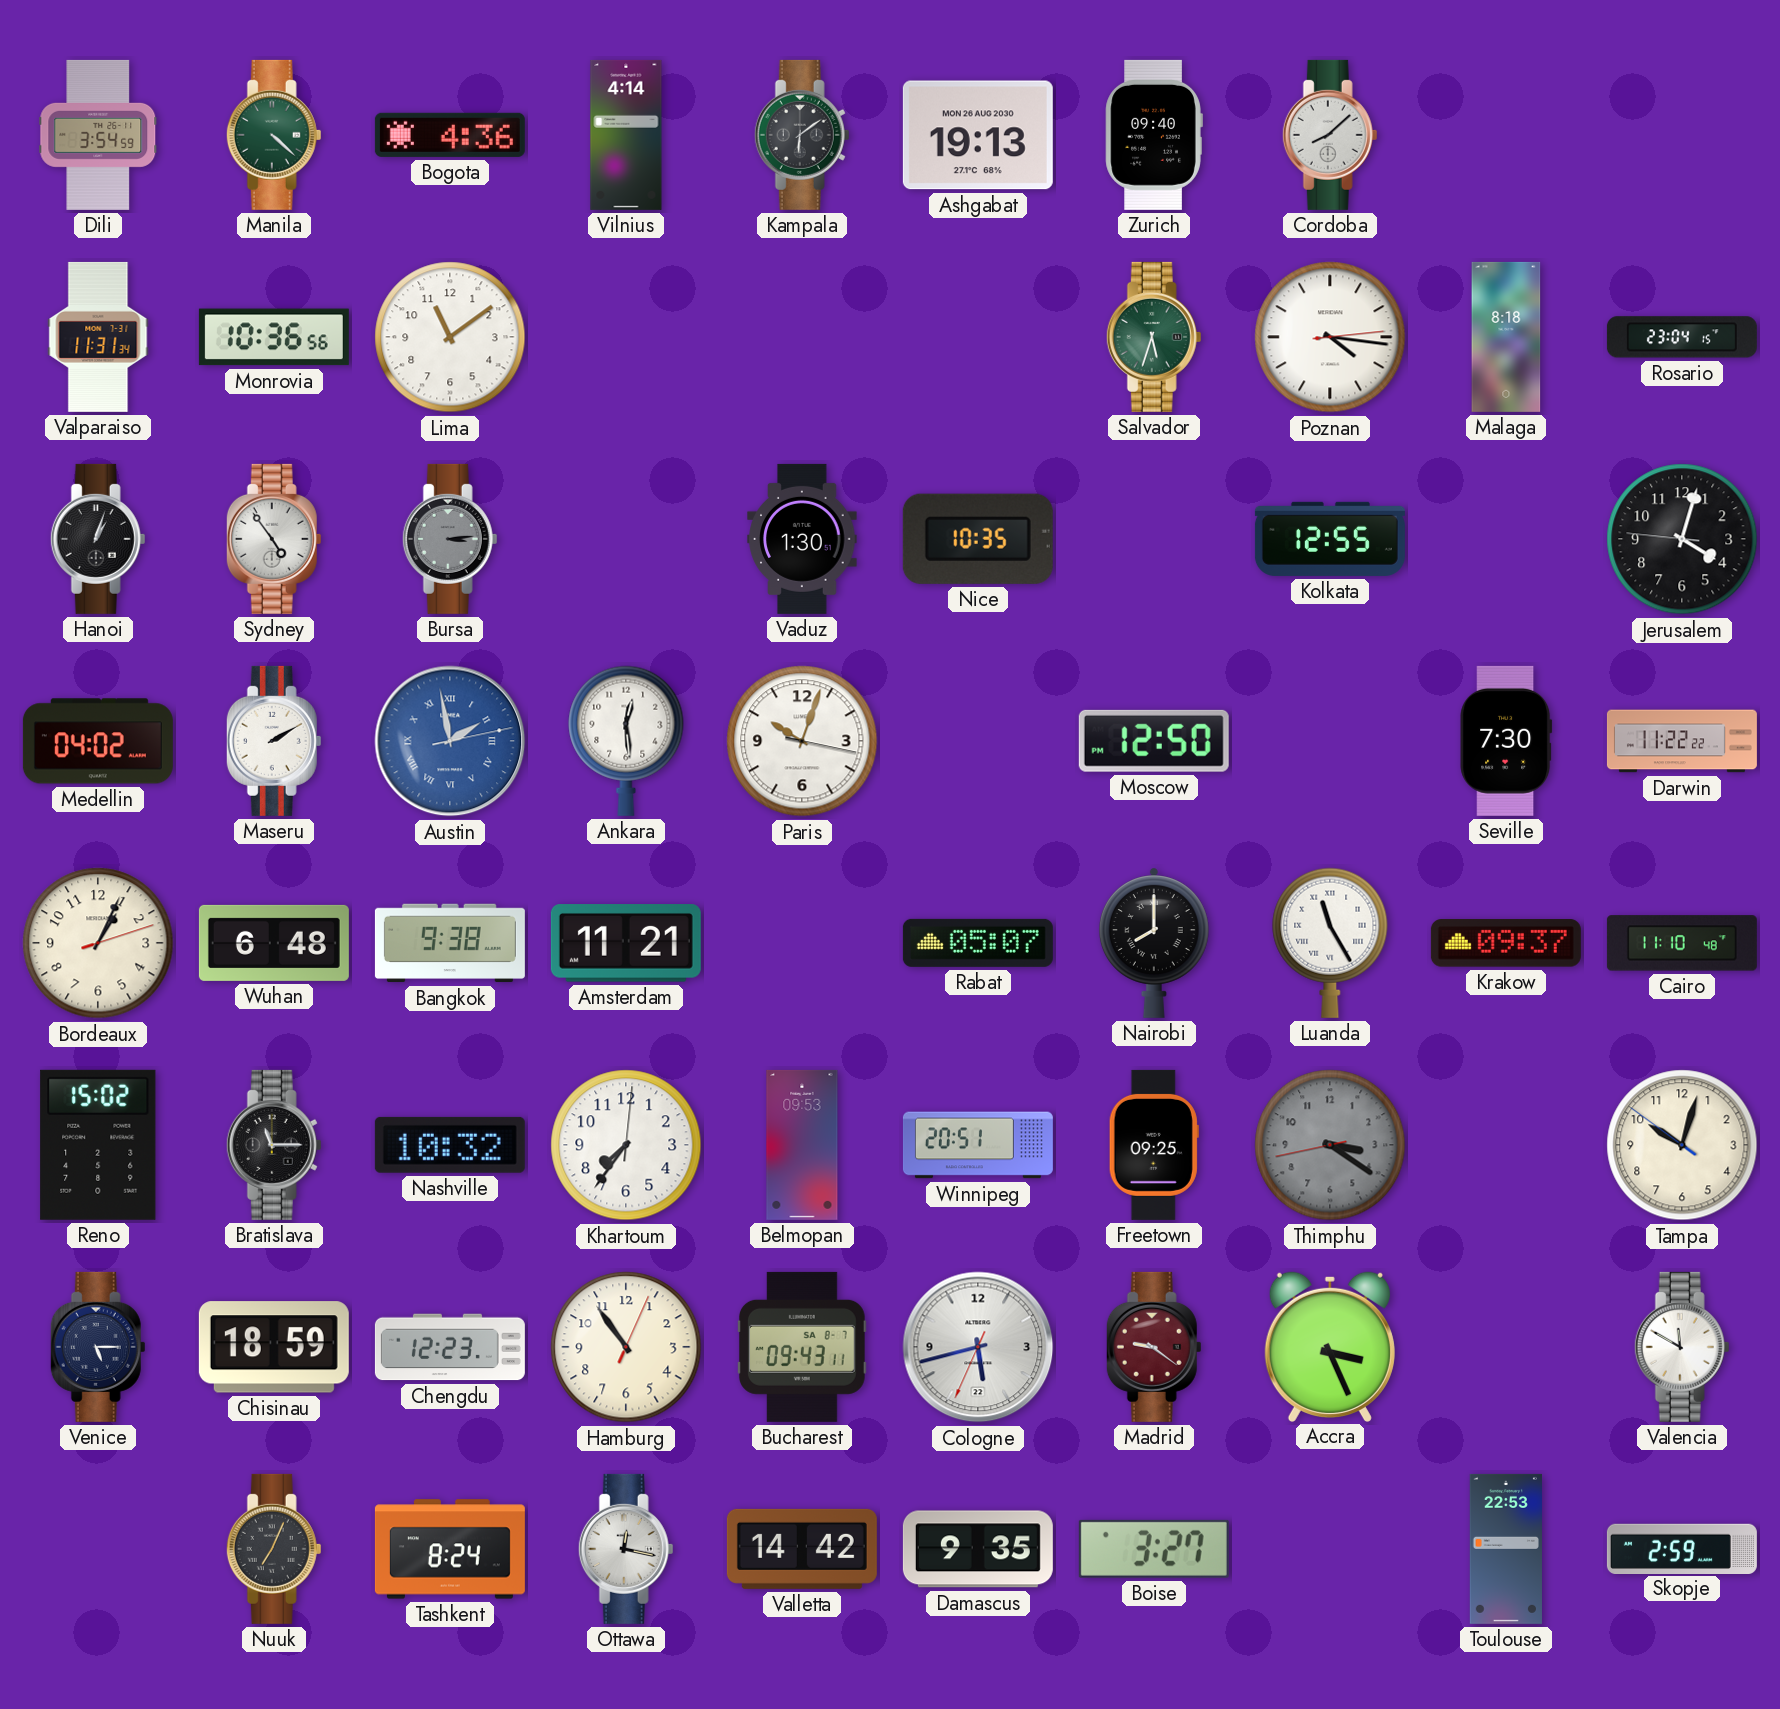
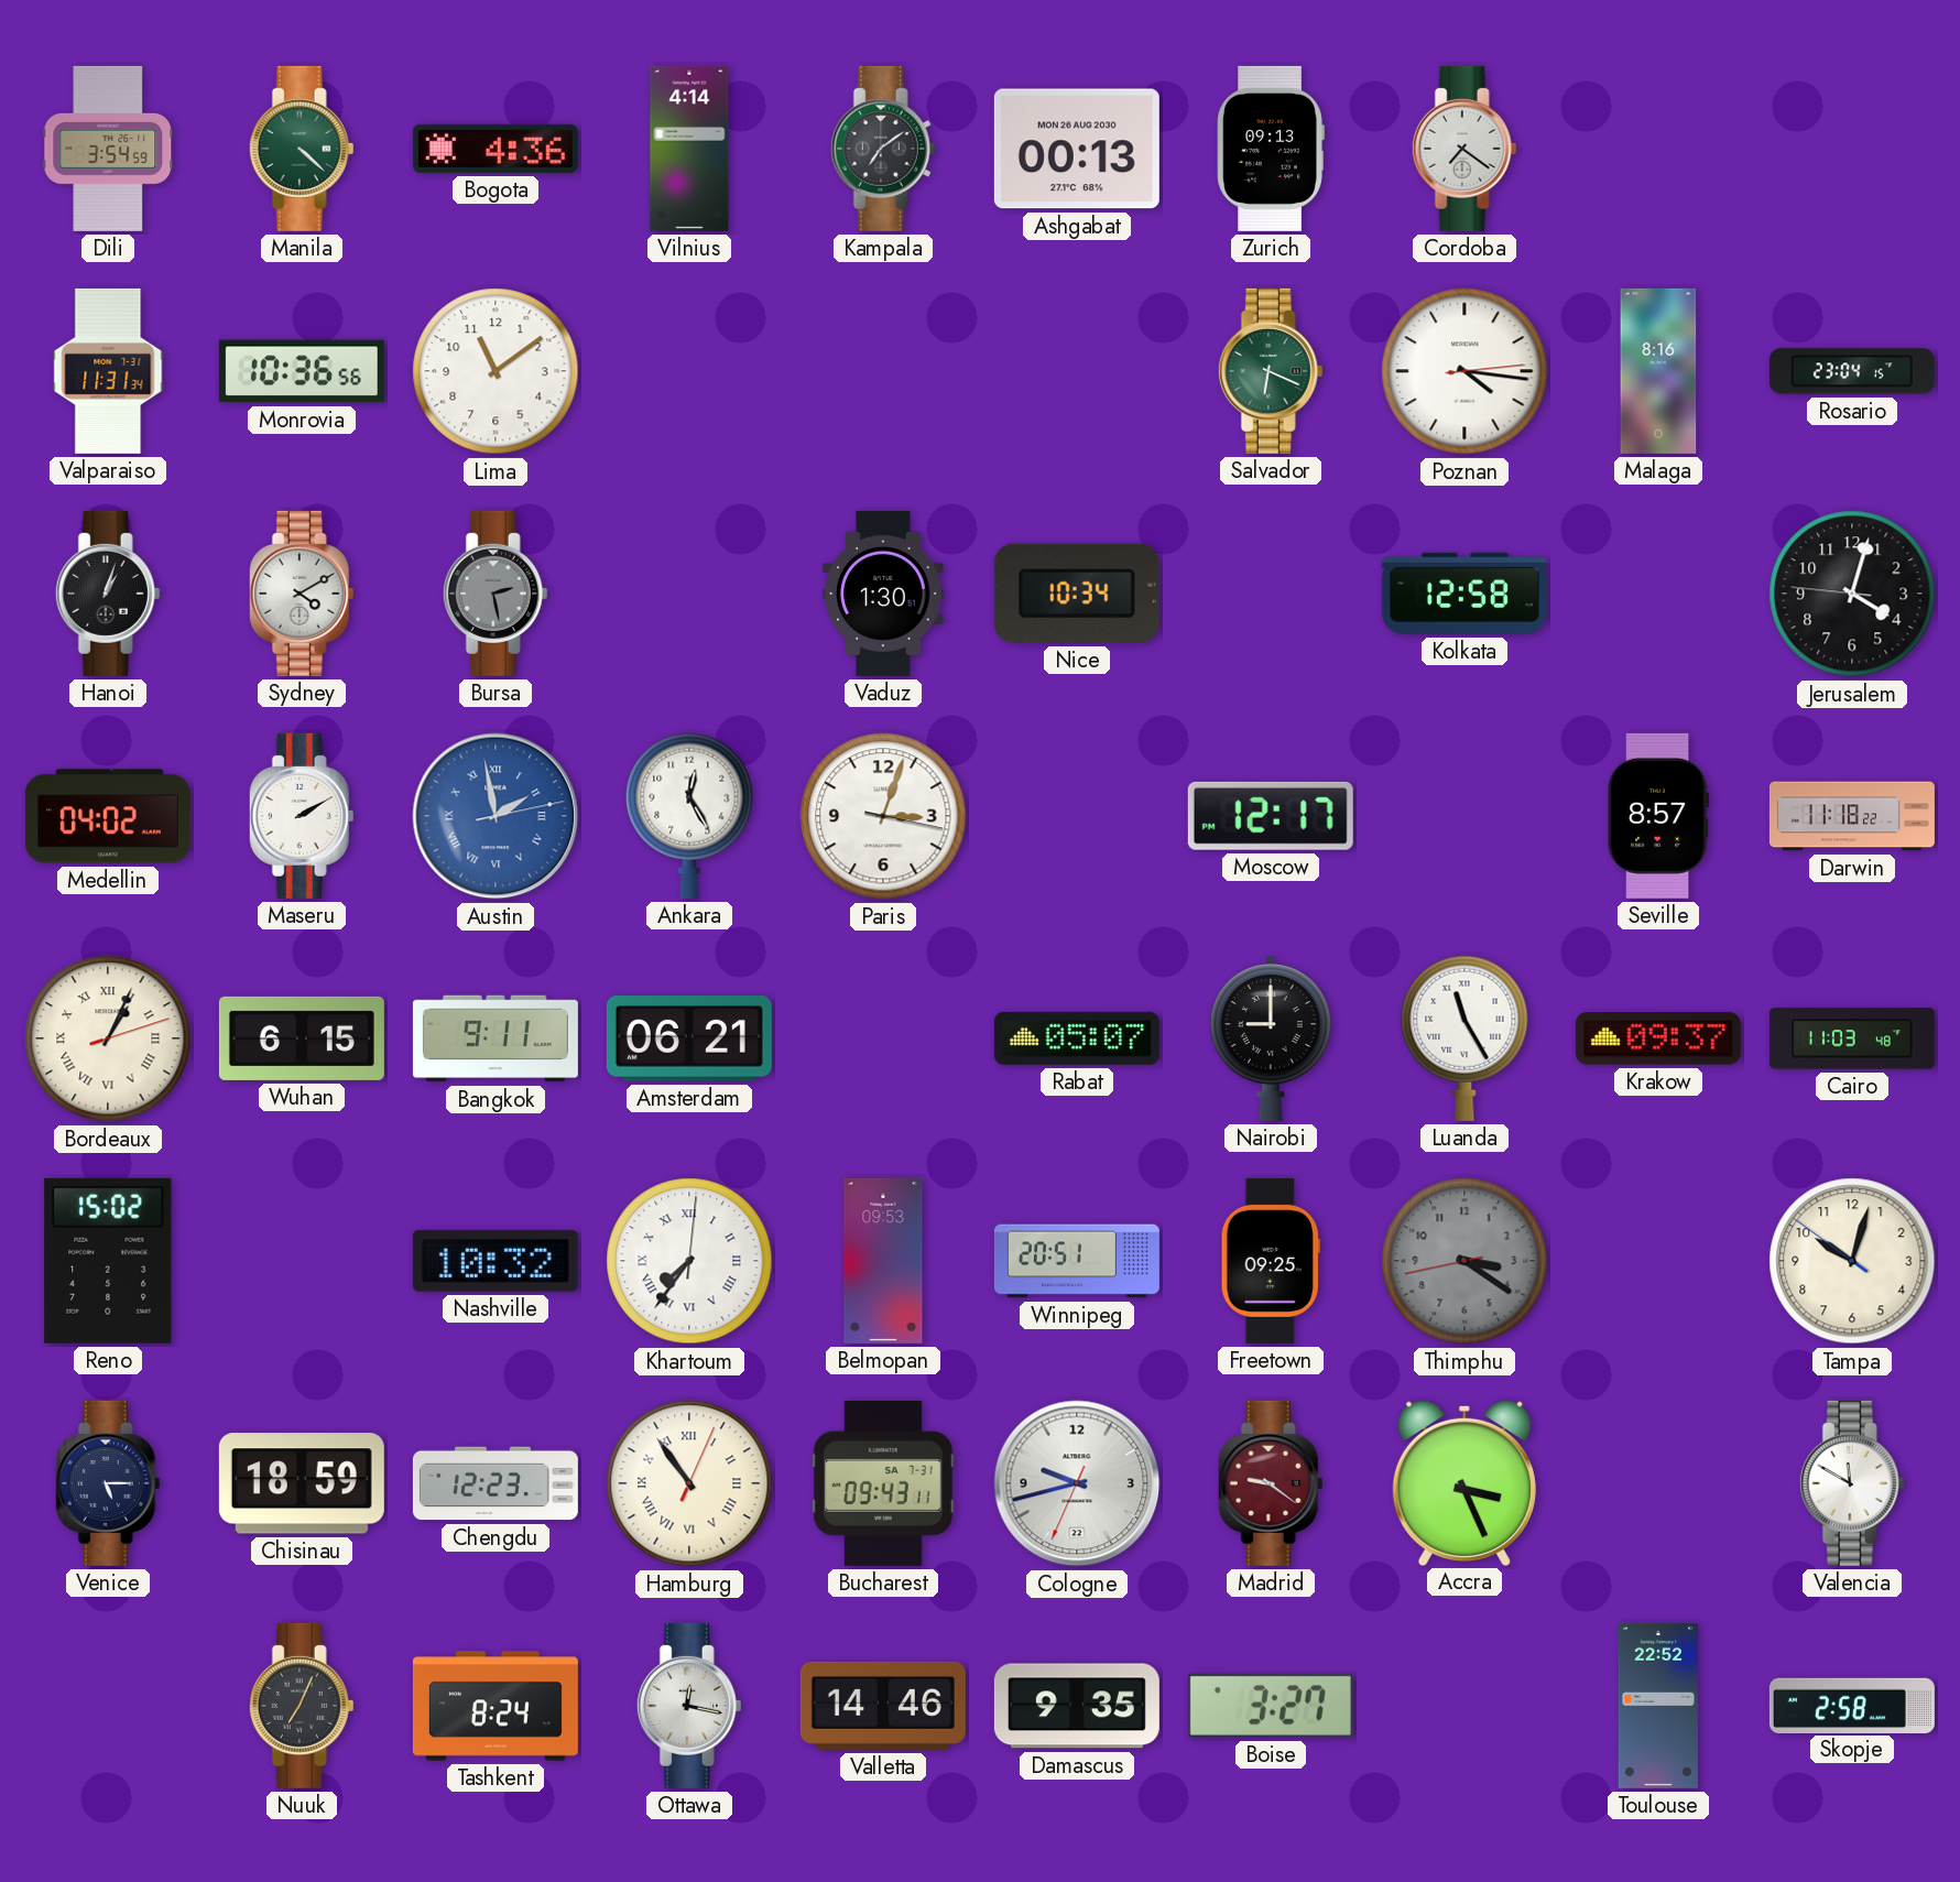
Kampala: 6:09 -> 7:09
Ashgabat: 19:13 -> 00:13
Zurich: 09:40 -> 09:13
Cordoba: 8:08 -> 7:21
Salvador: 5:33 -> 6:19
Malaga: 8:18 -> 8:16
Sydney: 4:54 -> 4:10
Bursa: 3:14 -> 2:28
Nice: 10:35 -> 10:34
Kolkata: 12:55 -> 12:58
Ankara: 12:29 -> 12:25
Paris: 10:03 -> 3:03
Moscow: 12:50 -> 12:17
Seville: 7:30 -> 8:57
Darwin: 11:22 -> 11:18
Bordeaux numerals: Arabic -> Roman
Wuhan: 6:48 -> 6:15
Bangkok: 9:38 -> 9:11
Amsterdam: 11:21 -> 06:21
Nairobi: 8:00 -> 9:00
Cairo: 11:10 -> 11:03
Bratislava: 11:15 -> none
Khartoum numerals: Arabic -> Roman
Hamburg numerals: Arabic -> Roman
Bucharest date: SA 8-7 -> SA 7-31
Cologne: 5:42 -> 9:42
Valletta: 14:42 -> 14:46
Toulouse: 22:53 -> 22:52
Skopje: 2:59 -> 2:58
